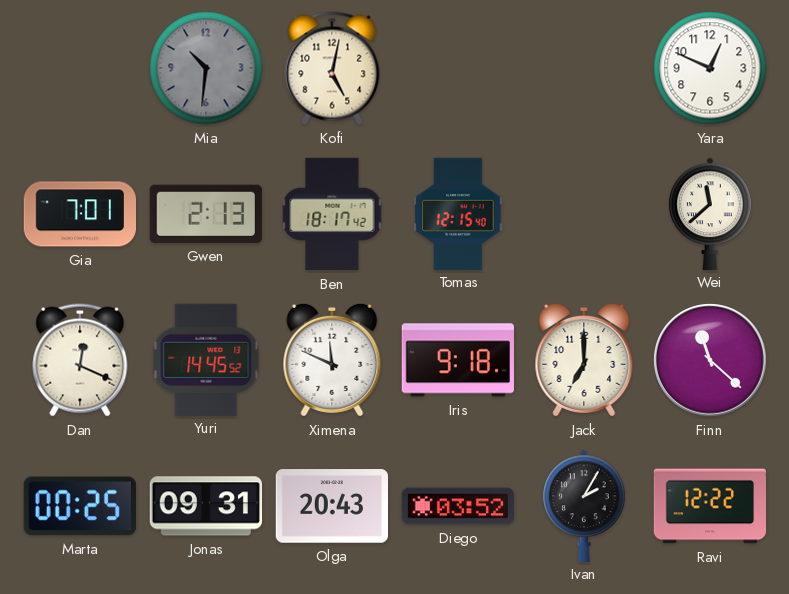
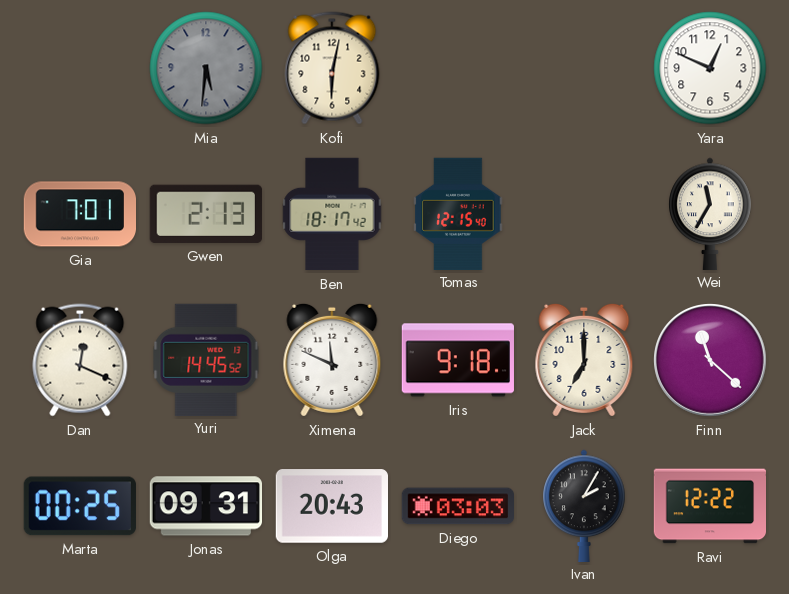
Mia: 10:31 -> 5:31
Kofi: 5:02 -> 6:02
Wei: 11:38 -> 11:35
Diego: 03:52 -> 03:03
